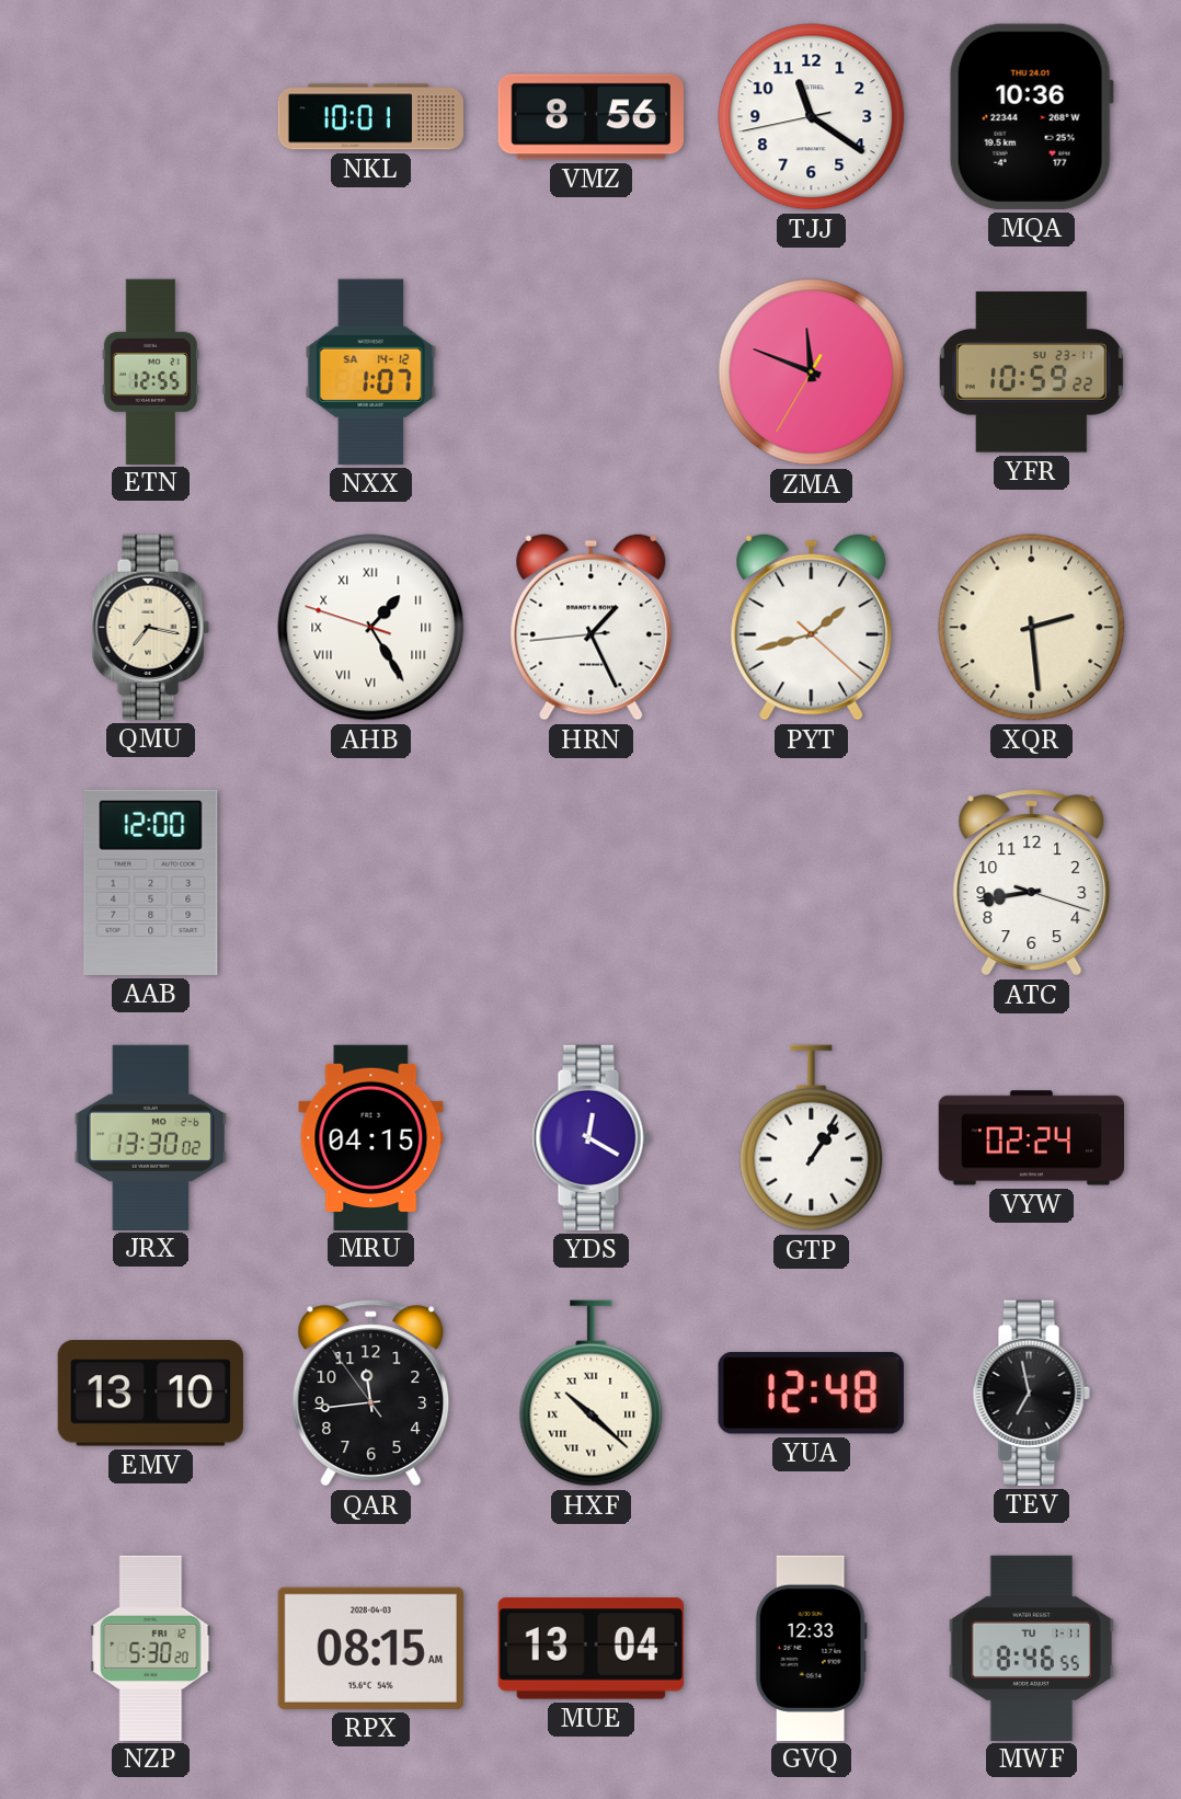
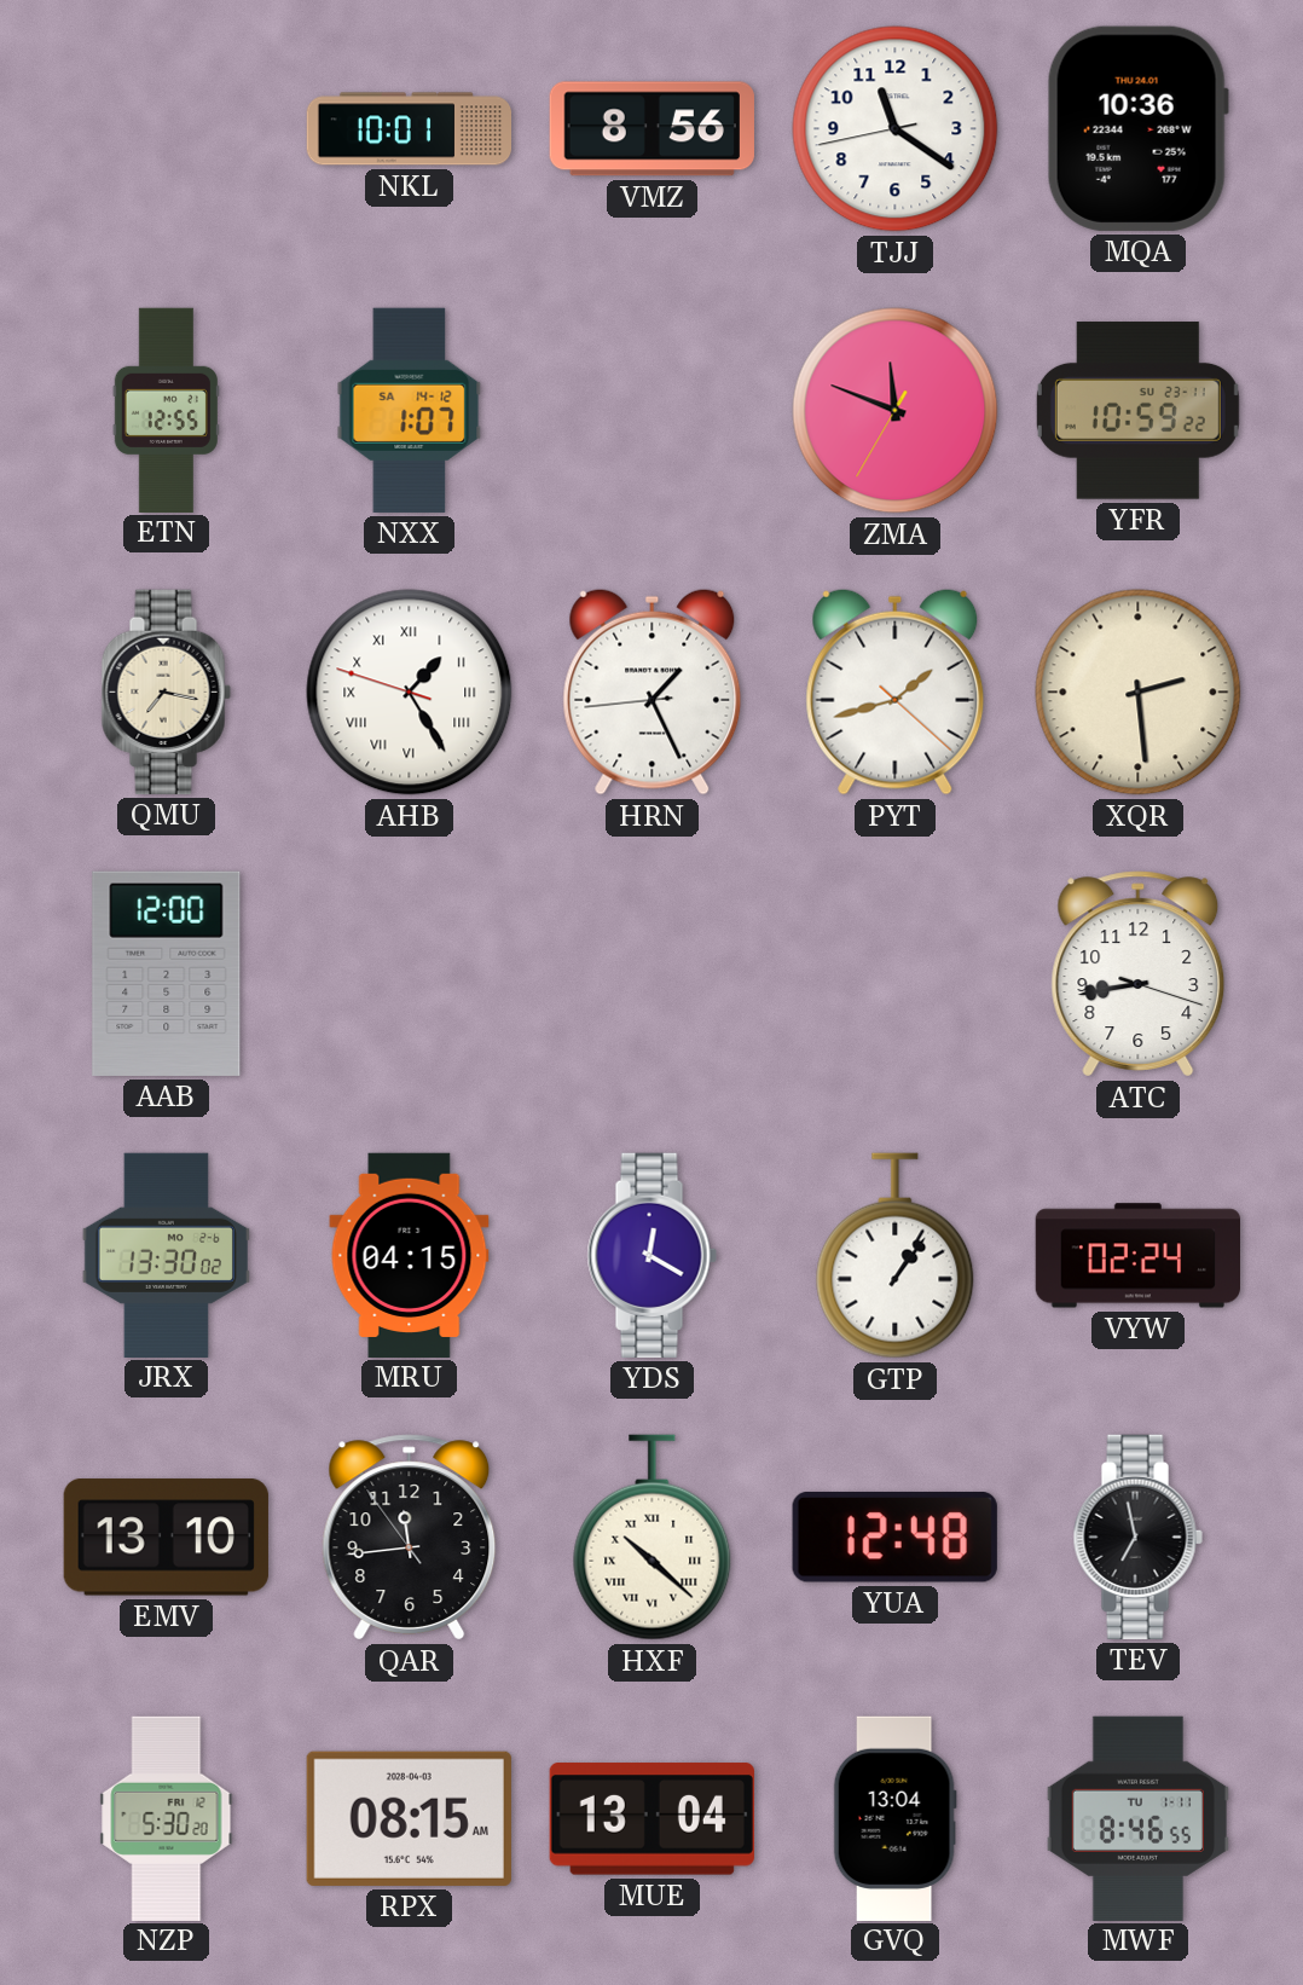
GVQ: 12:33 -> 13:04
